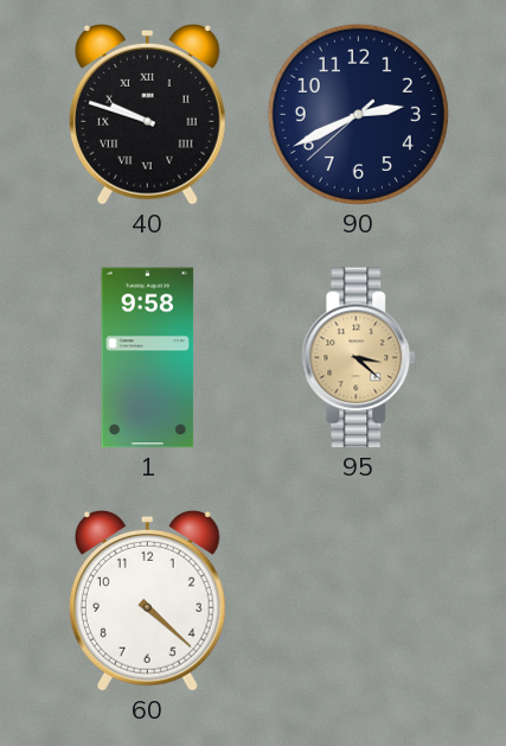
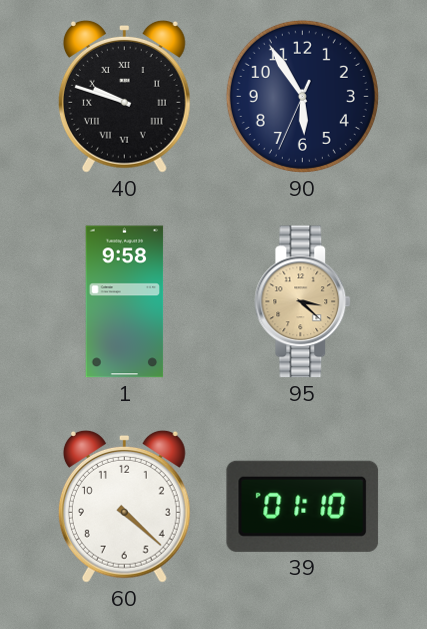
90: 2:40 -> 5:54
39: none -> 01:10
